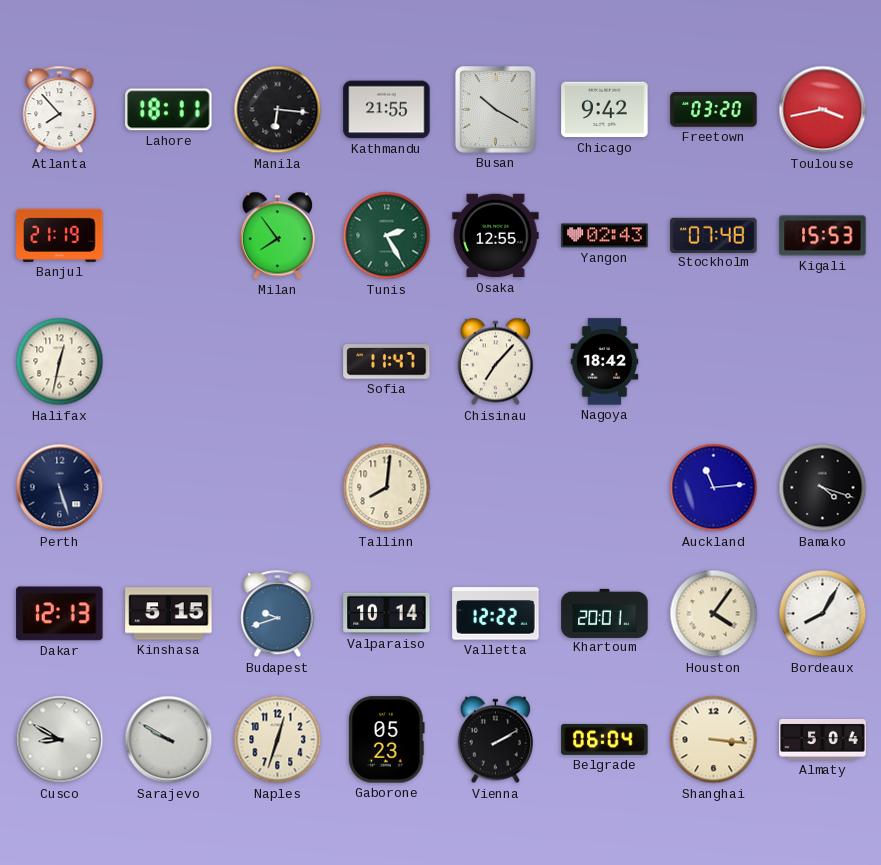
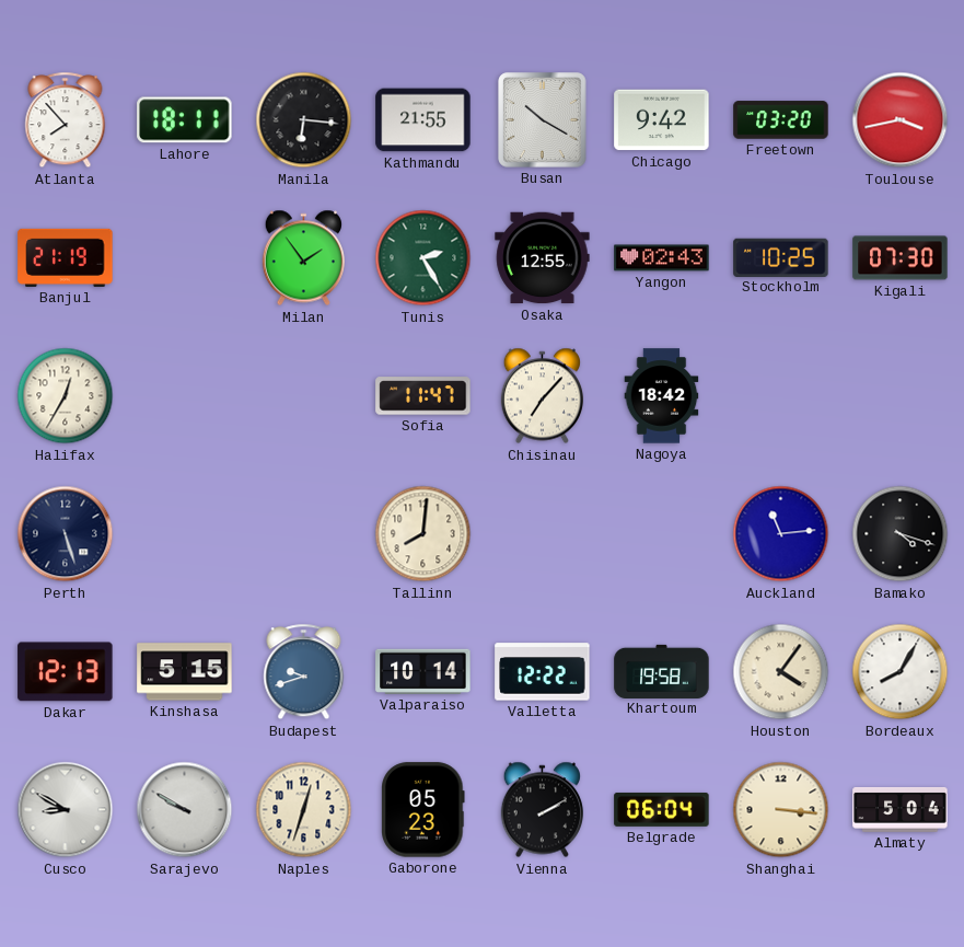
Milan: 7:54 -> 1:54
Stockholm: 07:48 -> 10:25
Kigali: 15:53 -> 07:30
Halifax: 12:32 -> 12:35
Khartoum: 20:01 -> 19:58
